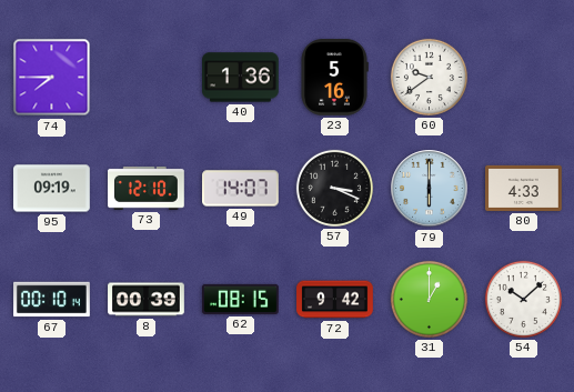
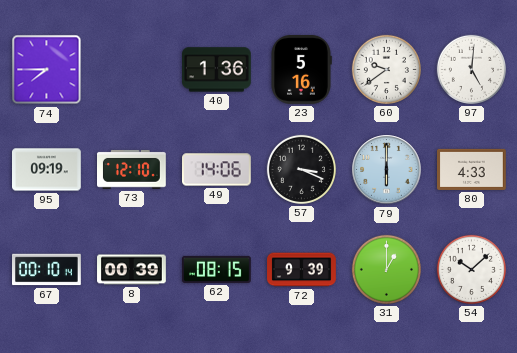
97: none -> 5:01
49: 14:07 -> 14:06
72: 9:42 -> 9:39
